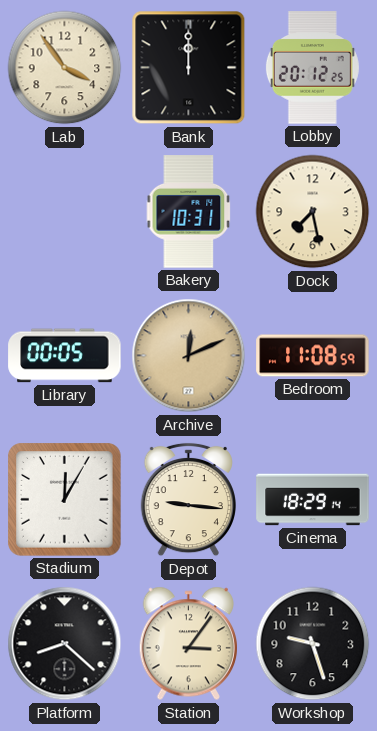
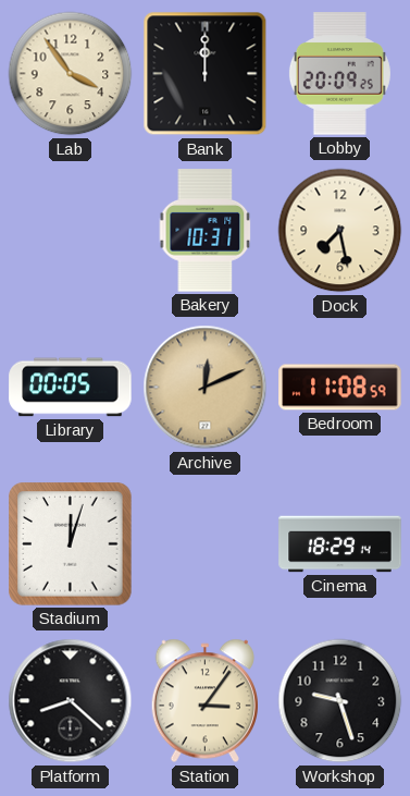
Lobby: 20:12 -> 20:09
Stadium: 12:05 -> 12:03
Depot: 9:16 -> none
